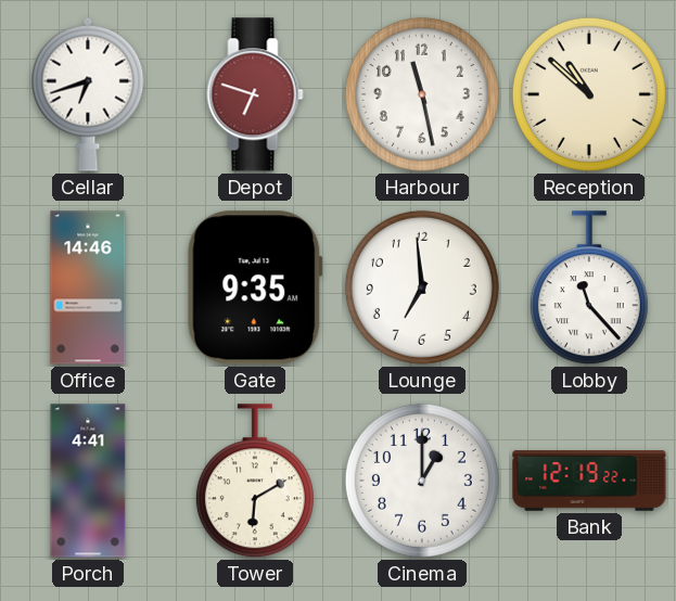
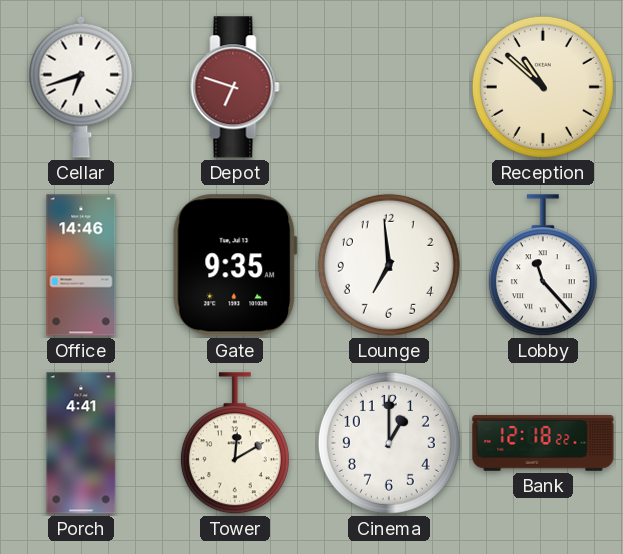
Harbour: 11:28 -> none
Tower: 6:10 -> 12:10
Bank: 12:19 -> 12:18
